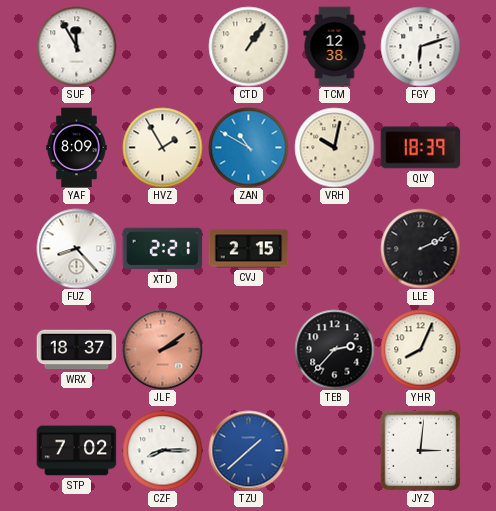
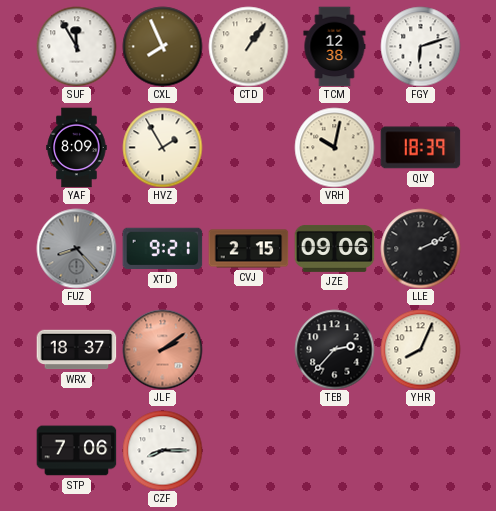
CXL: none -> 7:56
ZAN: 10:50 -> none
FUZ dial: white -> grey
XTD: 2:21 -> 9:21
JZE: none -> 09:06
STP: 7:02 -> 7:06
TZU: 1:38 -> none
JYZ: 3:01 -> none
